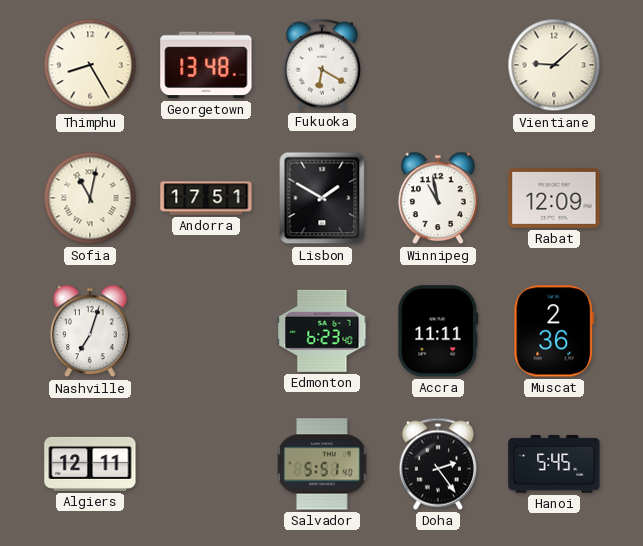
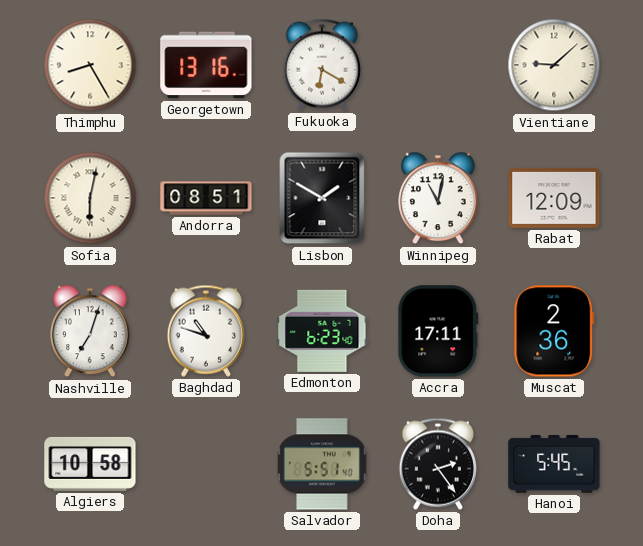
Georgetown: 13:48 -> 13:16
Sofia: 11:02 -> 6:02
Andorra: 17:51 -> 08:51
Winnipeg: 10:58 -> 11:02
Baghdad: none -> 10:48
Accra: 11:11 -> 17:11
Algiers: 12:11 -> 10:58
